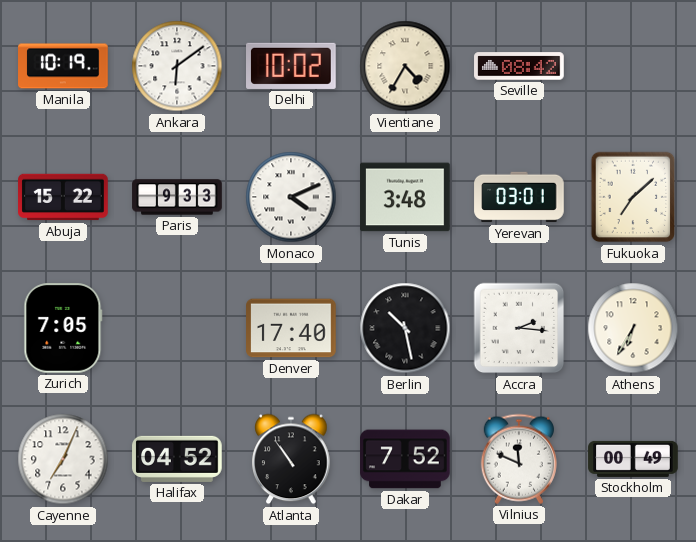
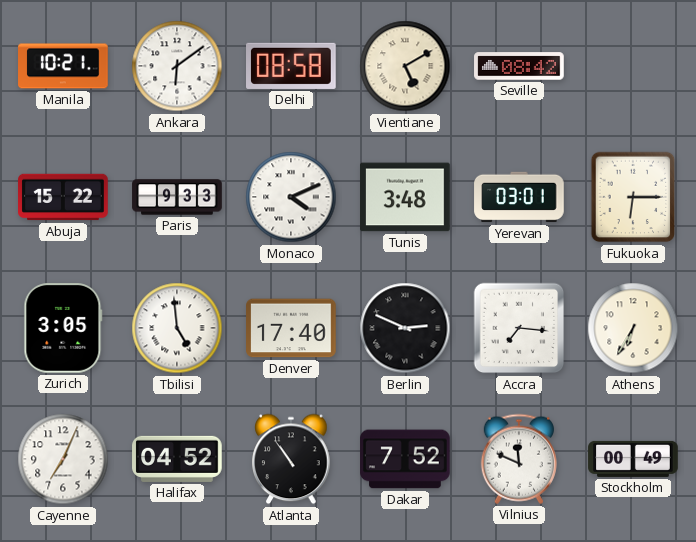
Manila: 10:19 -> 10:21
Delhi: 10:02 -> 08:58
Vientiane: 4:35 -> 5:10
Fukuoka: 7:08 -> 6:15
Zurich: 7:05 -> 3:05
Tbilisi: none -> 4:59
Berlin: 10:28 -> 2:49
Accra: 2:16 -> 7:16
